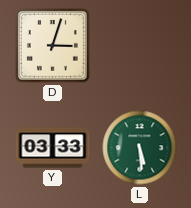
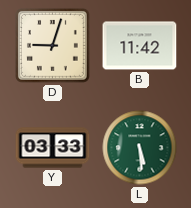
D: 3:03 -> 9:03
B: none -> 11:42
